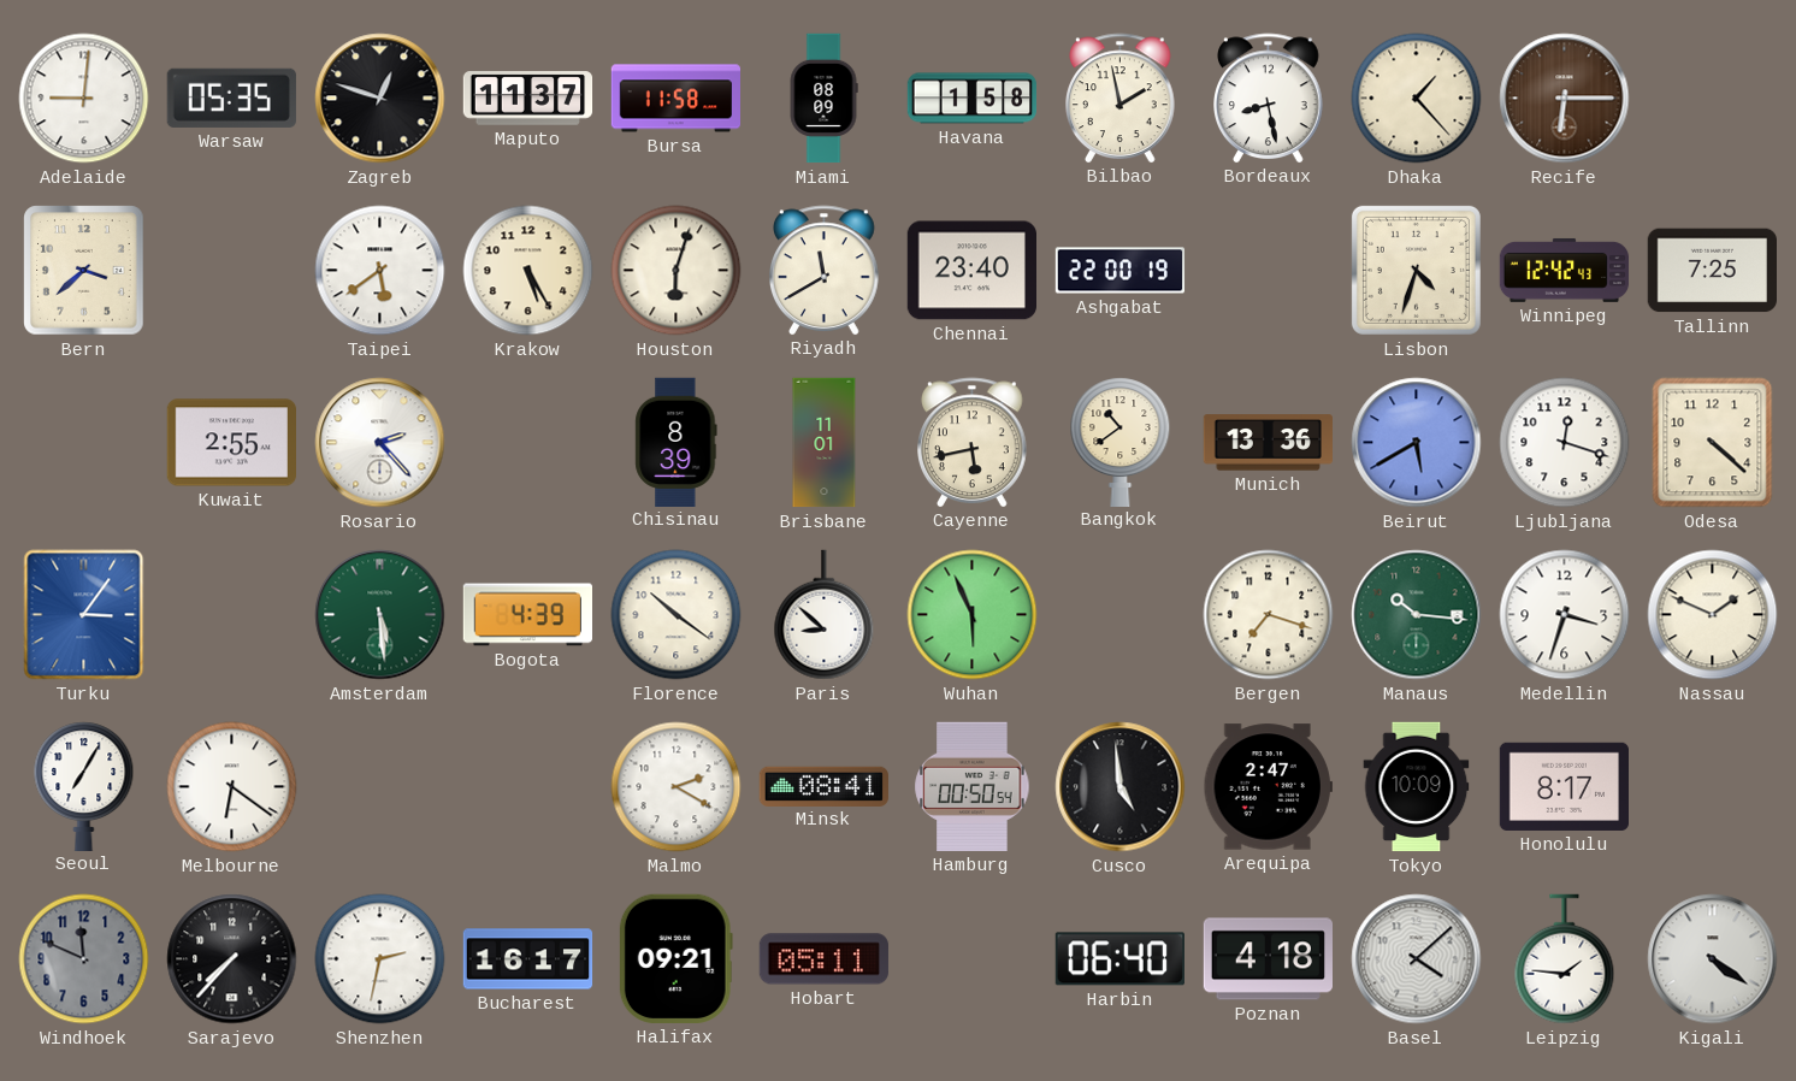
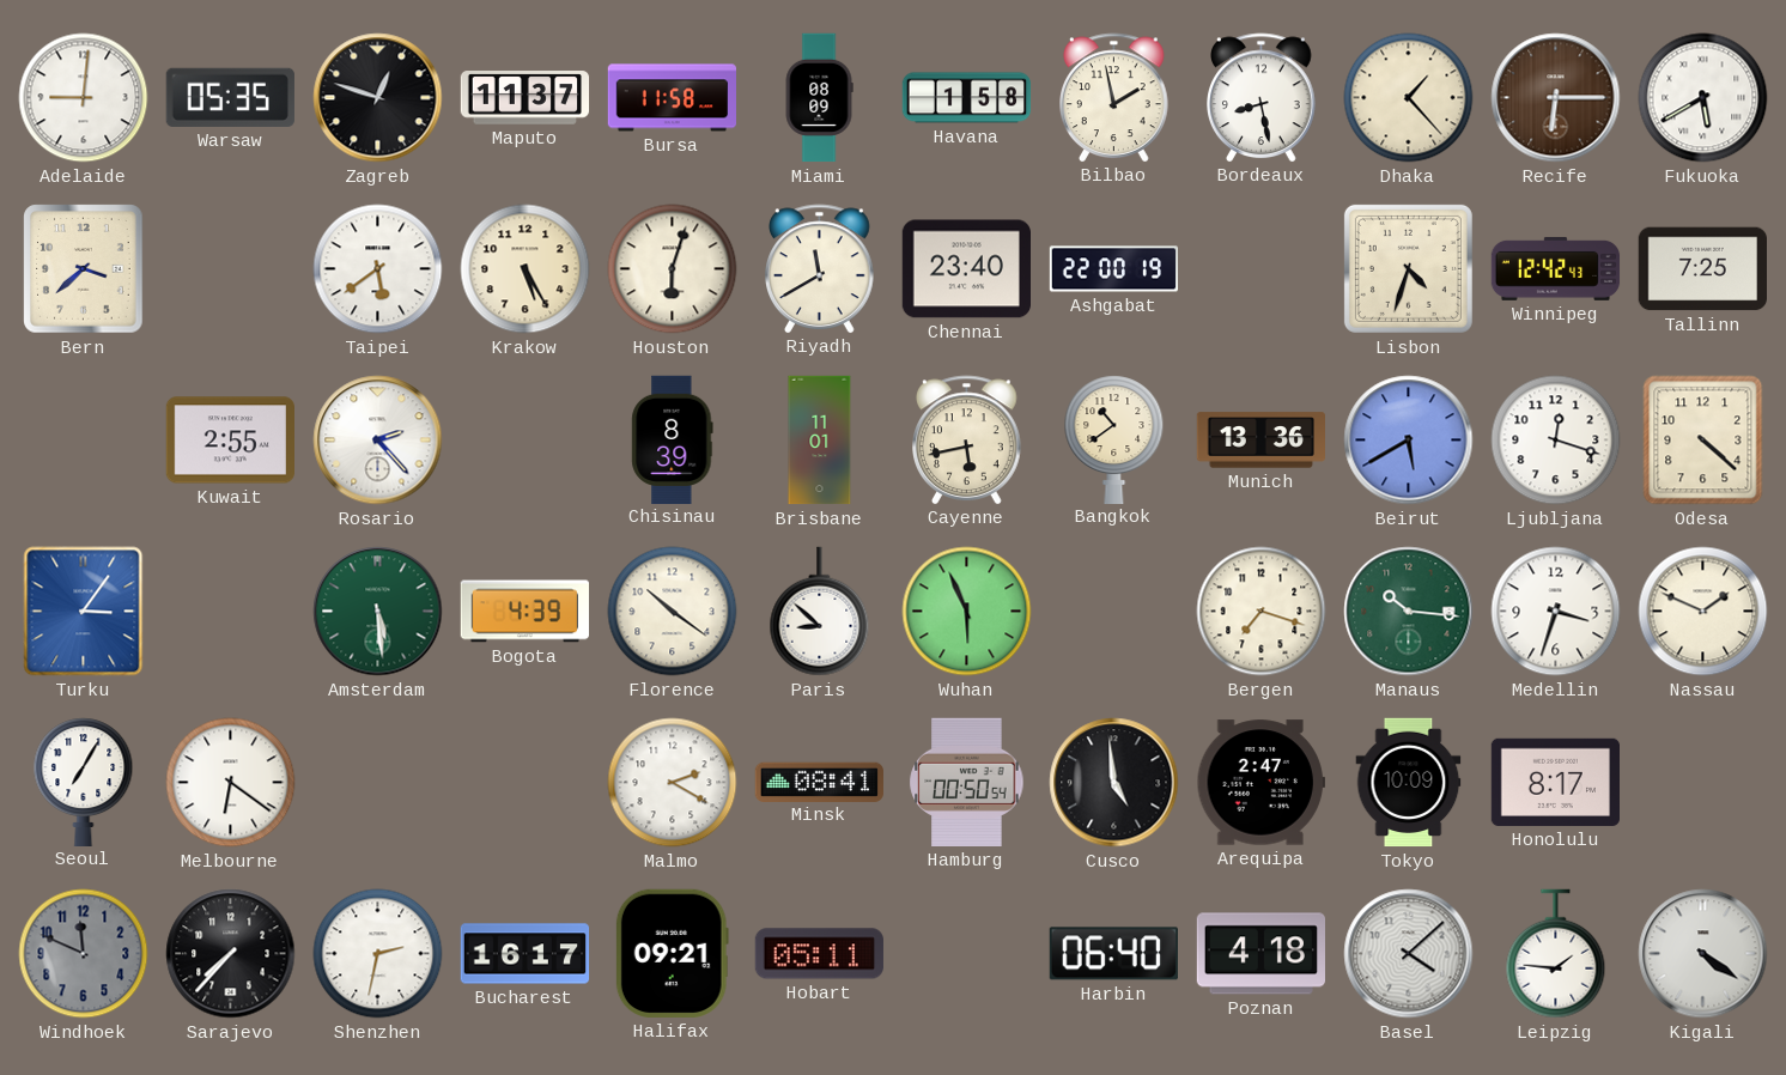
Fukuoka: none -> 5:40
